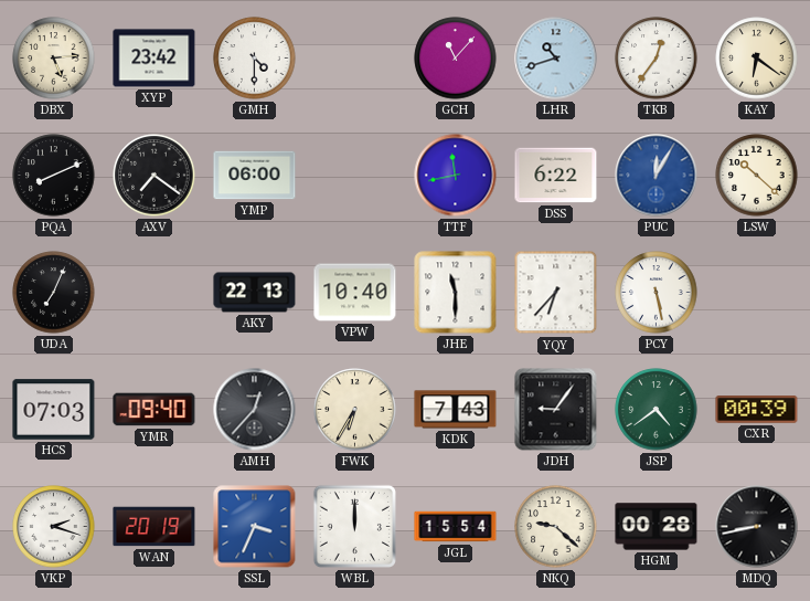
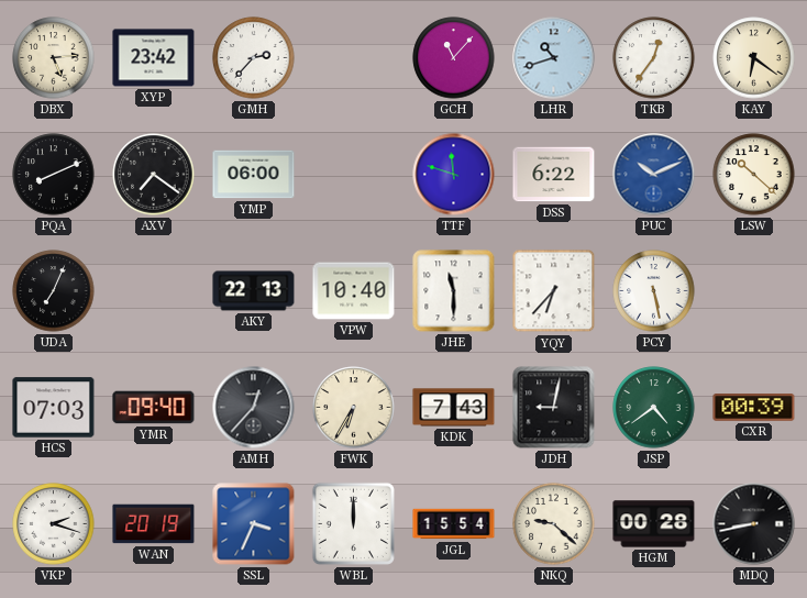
GMH: 4:30 -> 2:37
TTF: 11:43 -> 11:48
PUC: 12:05 -> 10:11
JDH: 9:06 -> 9:02
